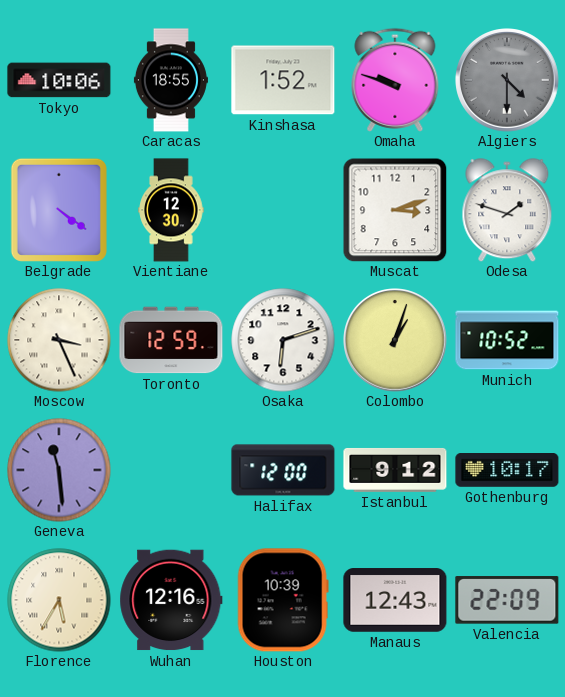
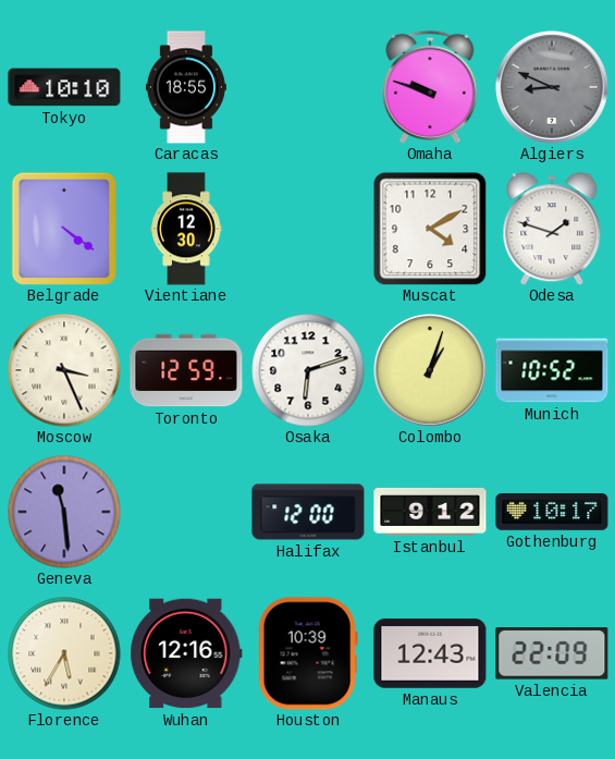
Tokyo: 10:06 -> 10:10
Kinshasa: 1:52 -> none
Algiers: 4:30 -> 8:49
Muscat: 3:12 -> 4:10
